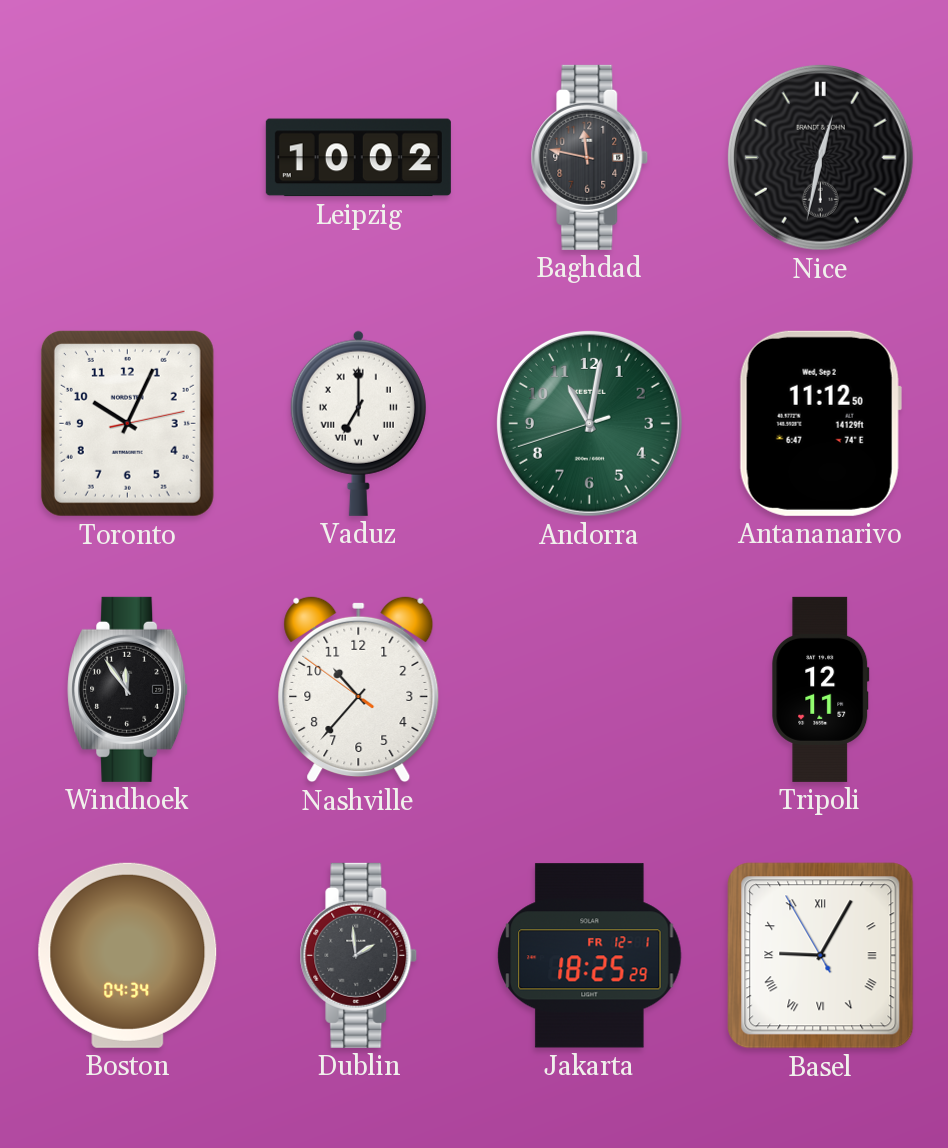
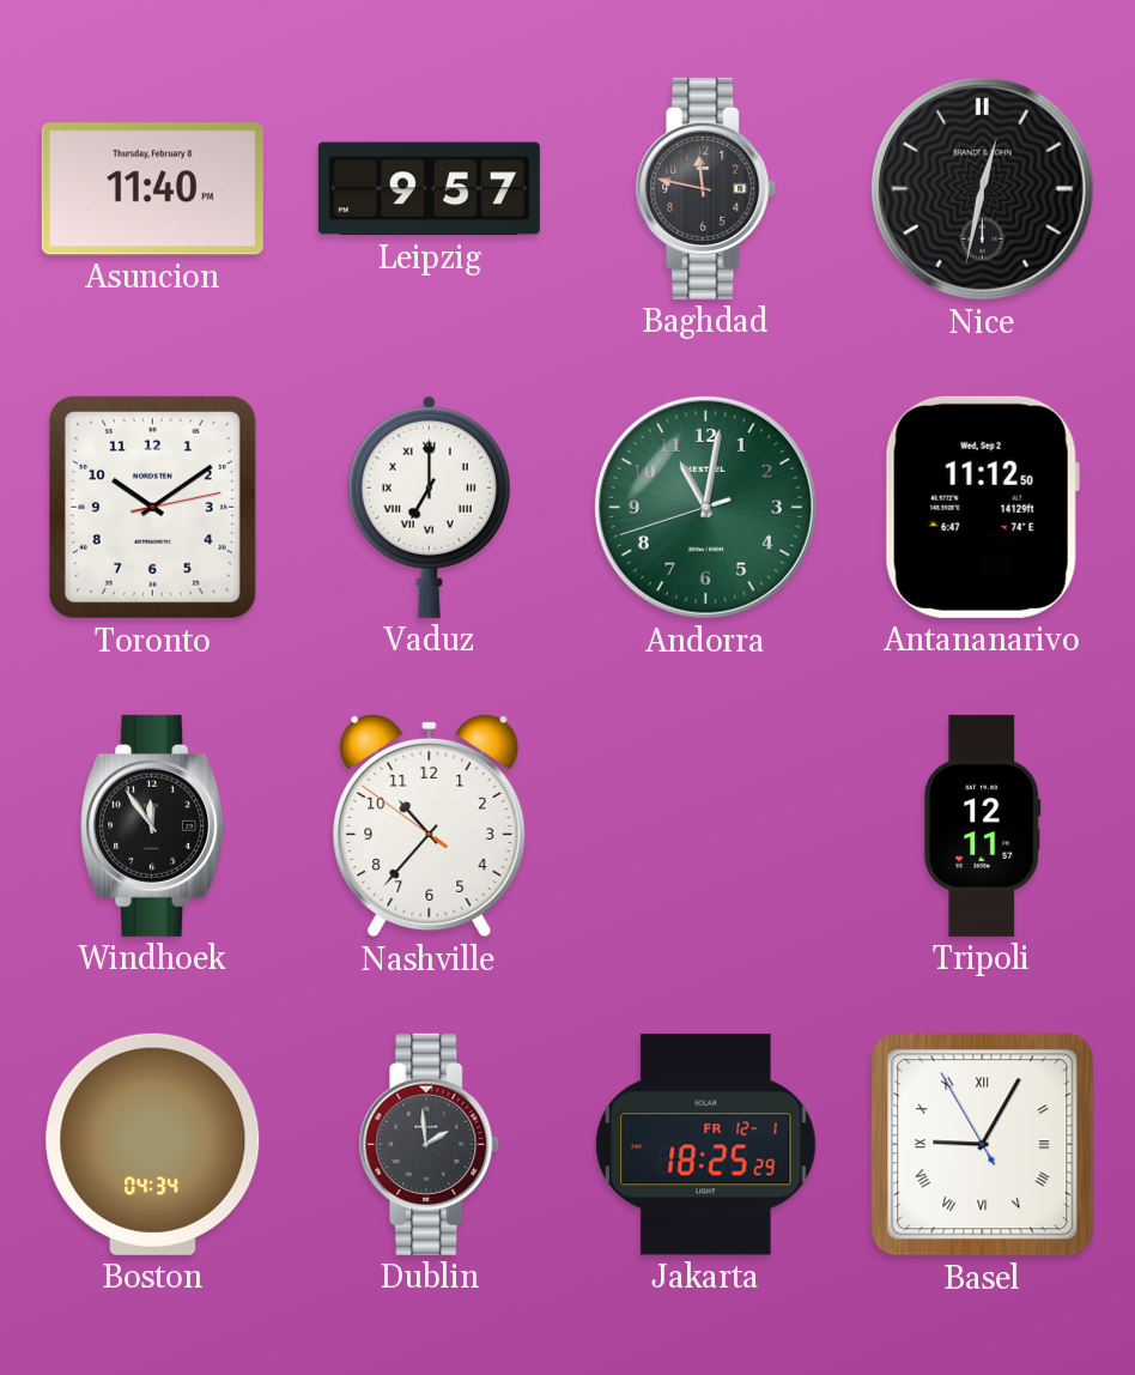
Asuncion: none -> 11:40
Leipzig: 10:02 -> 9:57
Toronto: 10:04 -> 10:09
